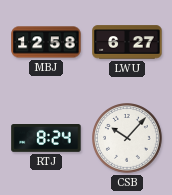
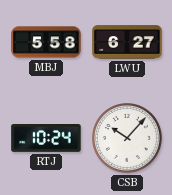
MBJ: 12:58 -> 5:58
RTJ: 8:24 -> 10:24
